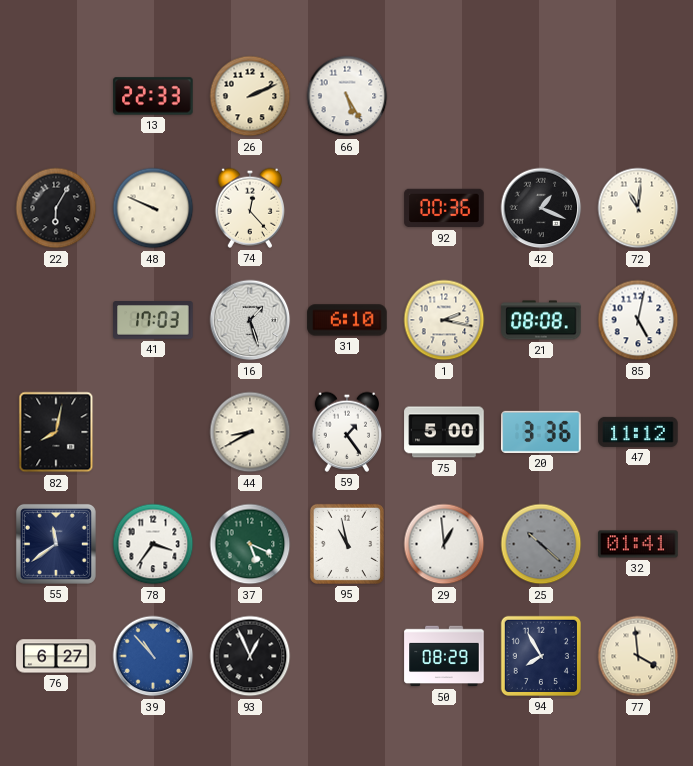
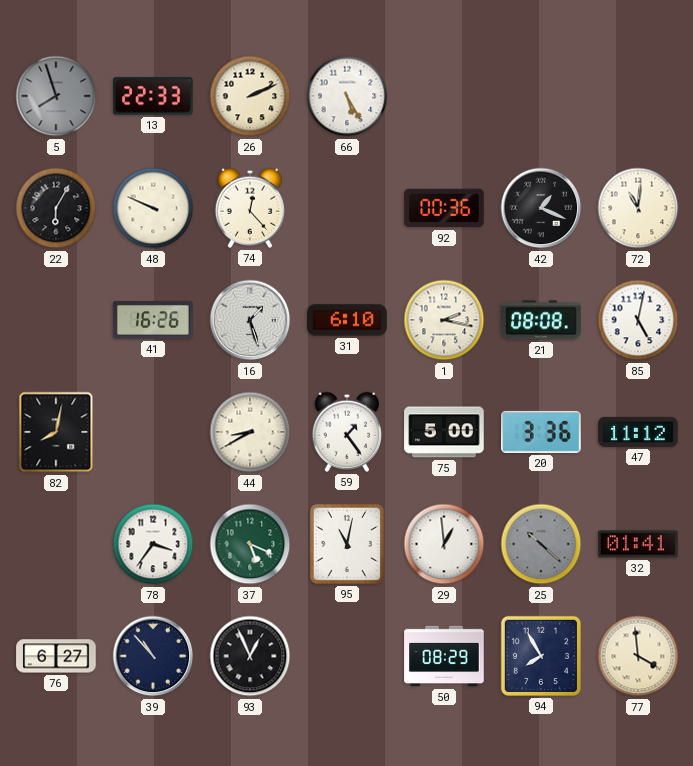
5: none -> 7:57
41: 17:03 -> 16:26
55: 11:39 -> none
95: 10:58 -> 11:02
39 dial: blue -> navy
